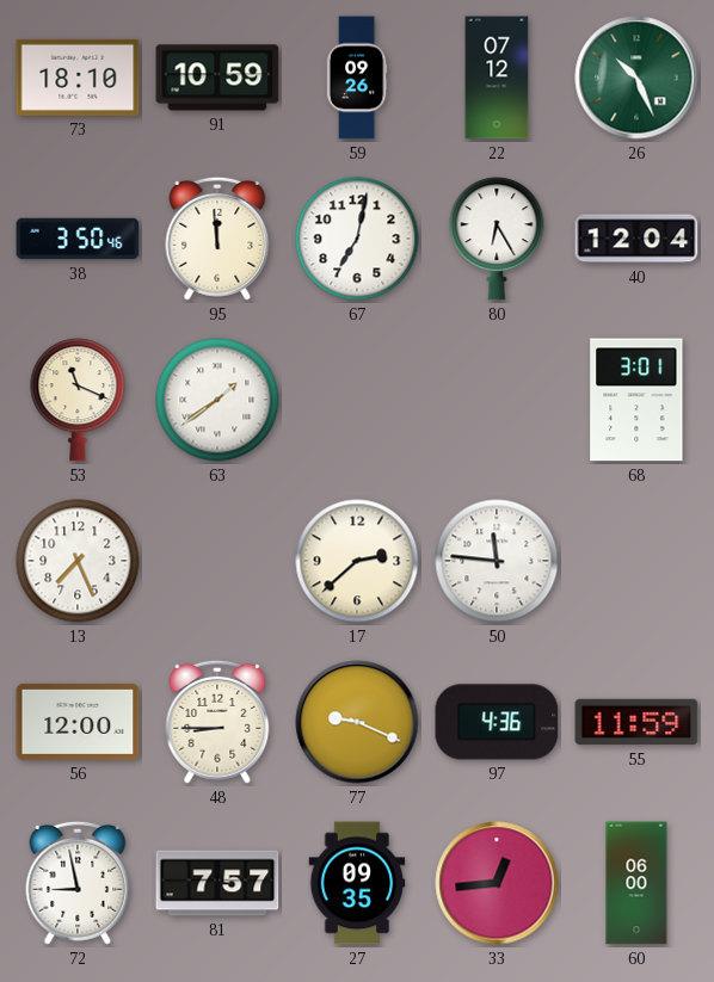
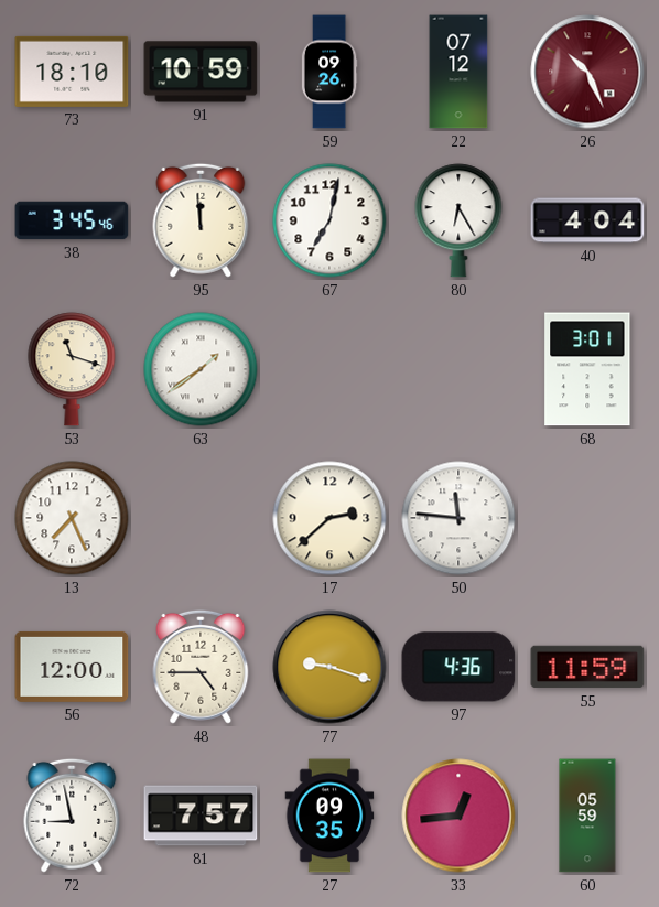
26 dial: green -> burgundy
38: 3:50 -> 3:45
40: 12:04 -> 4:04
53: 11:19 -> 11:18
48: 8:45 -> 4:45
77: 9:19 -> 9:18
60: 06:00 -> 05:59
